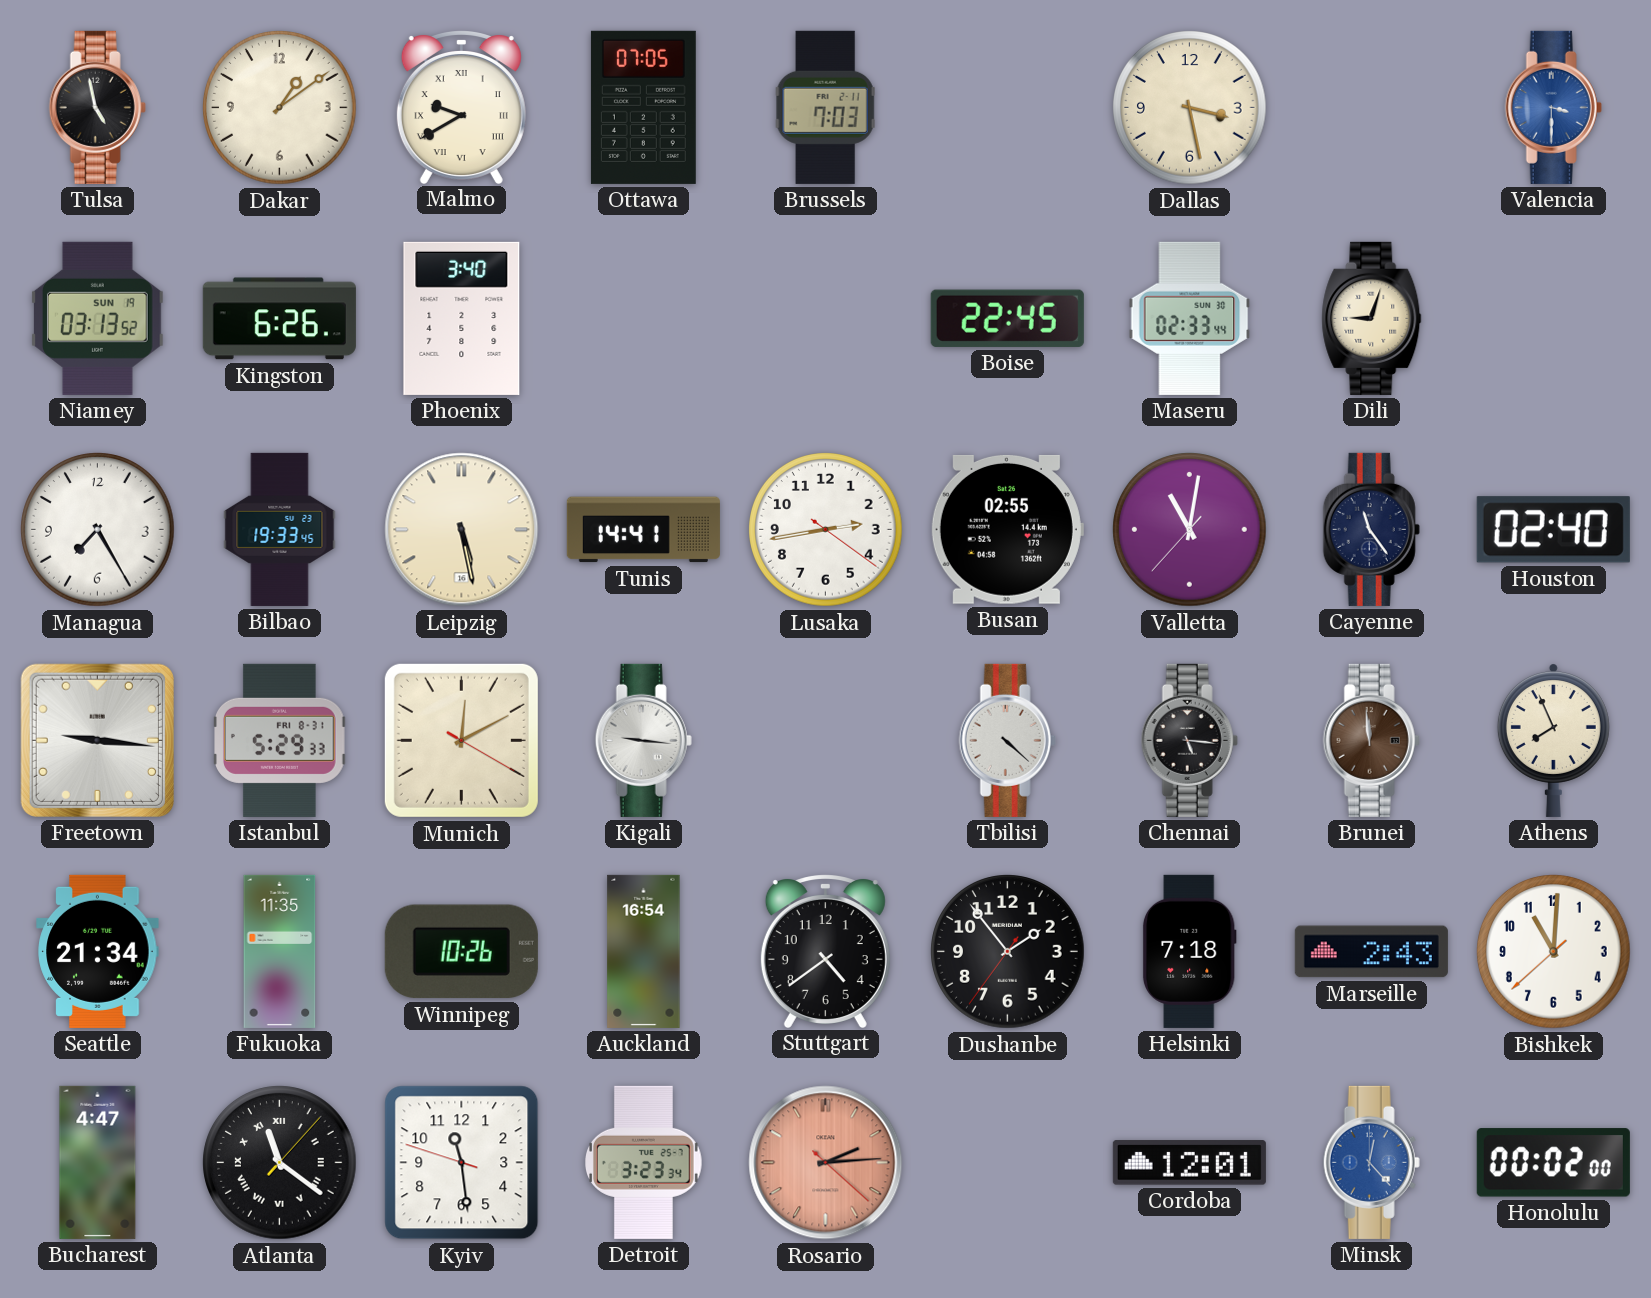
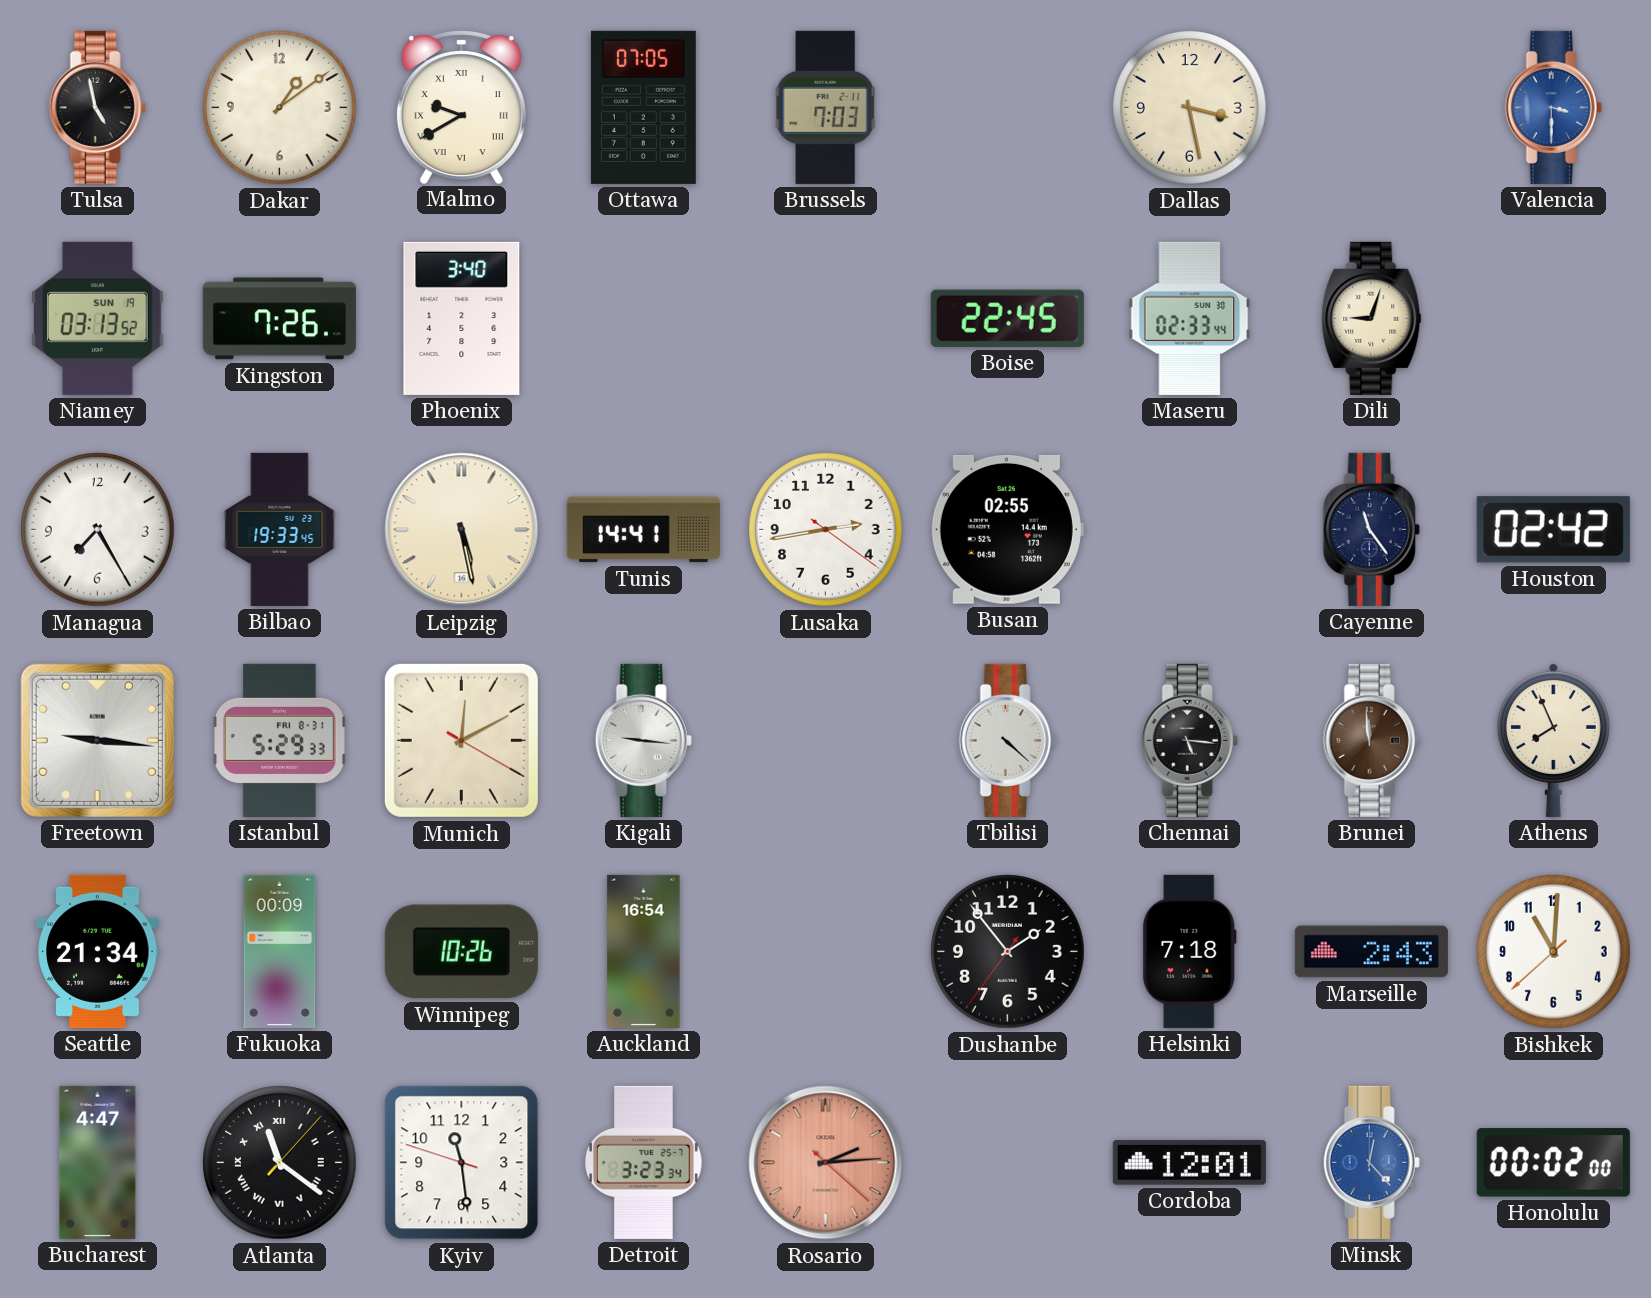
Kingston: 6:26 -> 7:26
Valletta: 11:01 -> none
Houston: 02:40 -> 02:42
Fukuoka: 11:35 -> 00:09
Stuttgart: 4:39 -> none
